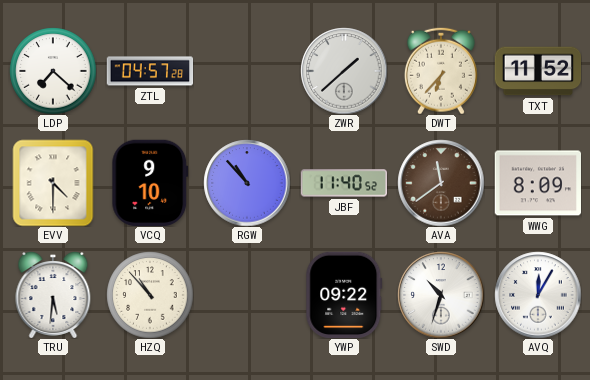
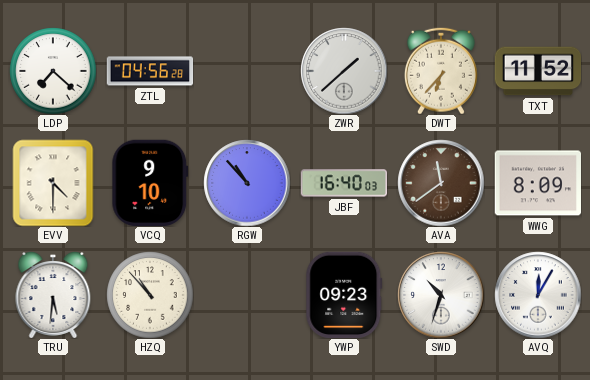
ZTL: 04:57 -> 04:56
JBF: 11:40 -> 16:40
YWP: 09:22 -> 09:23
